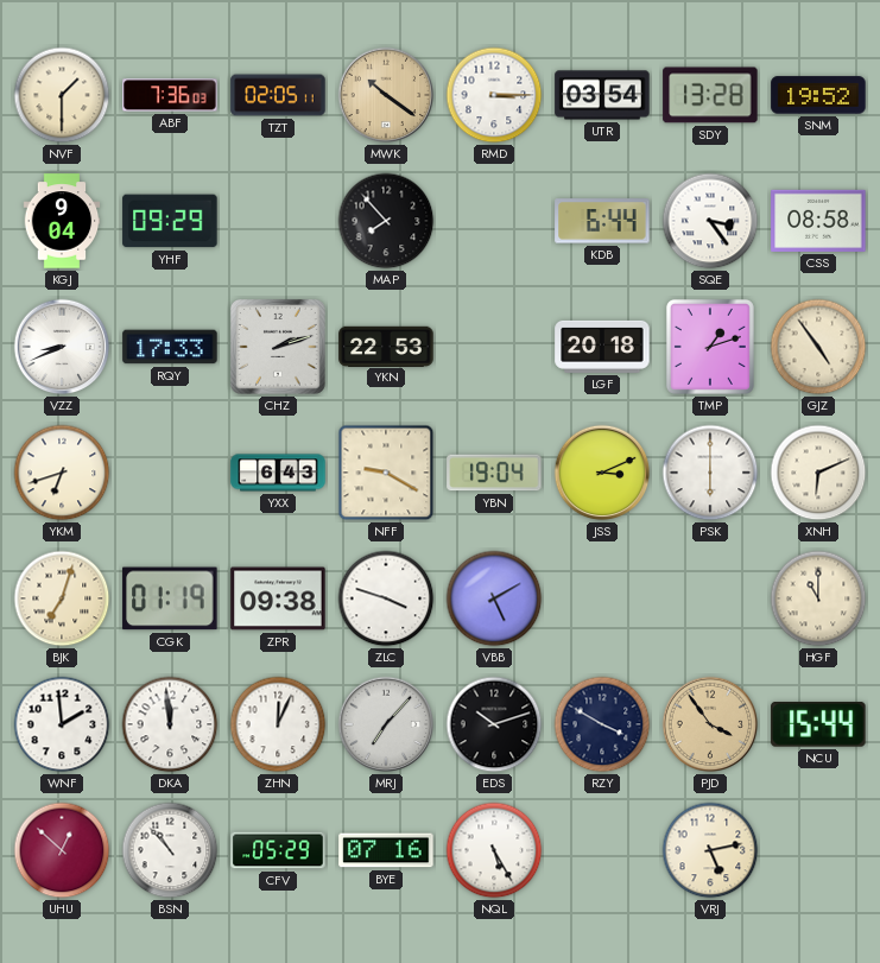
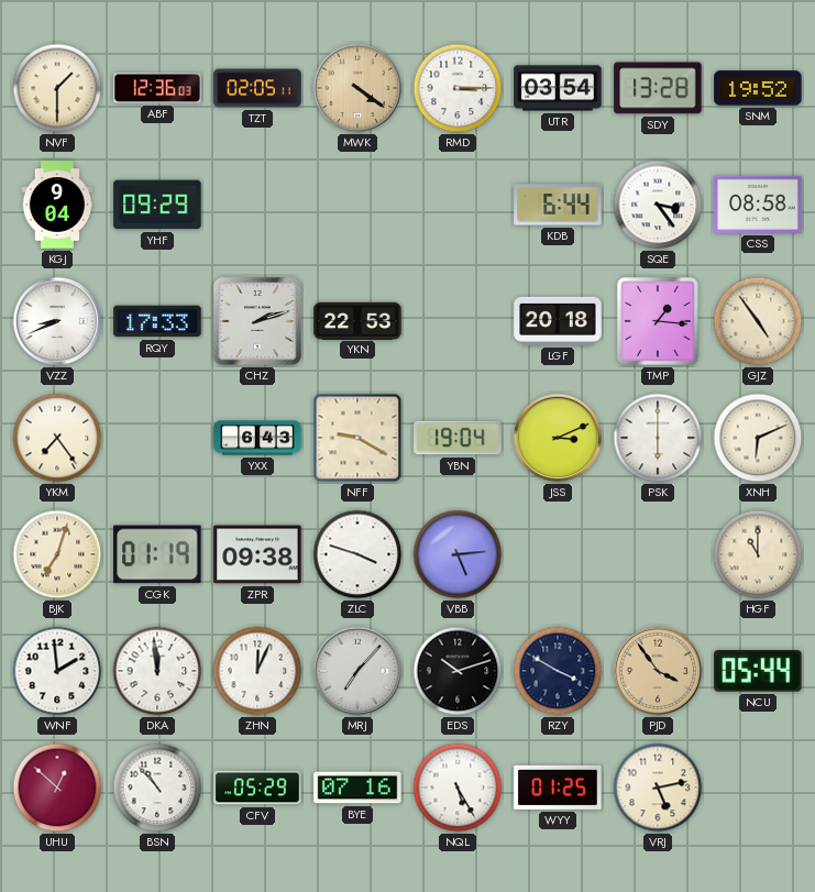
ABF: 7:36 -> 12:36
MWK: 10:21 -> 4:21
MAP: 7:53 -> none
TMP: 1:12 -> 1:16
YKM: 6:42 -> 7:24
VBB: 5:10 -> 5:14
NCU: 15:44 -> 05:44
WYY: none -> 01:25
